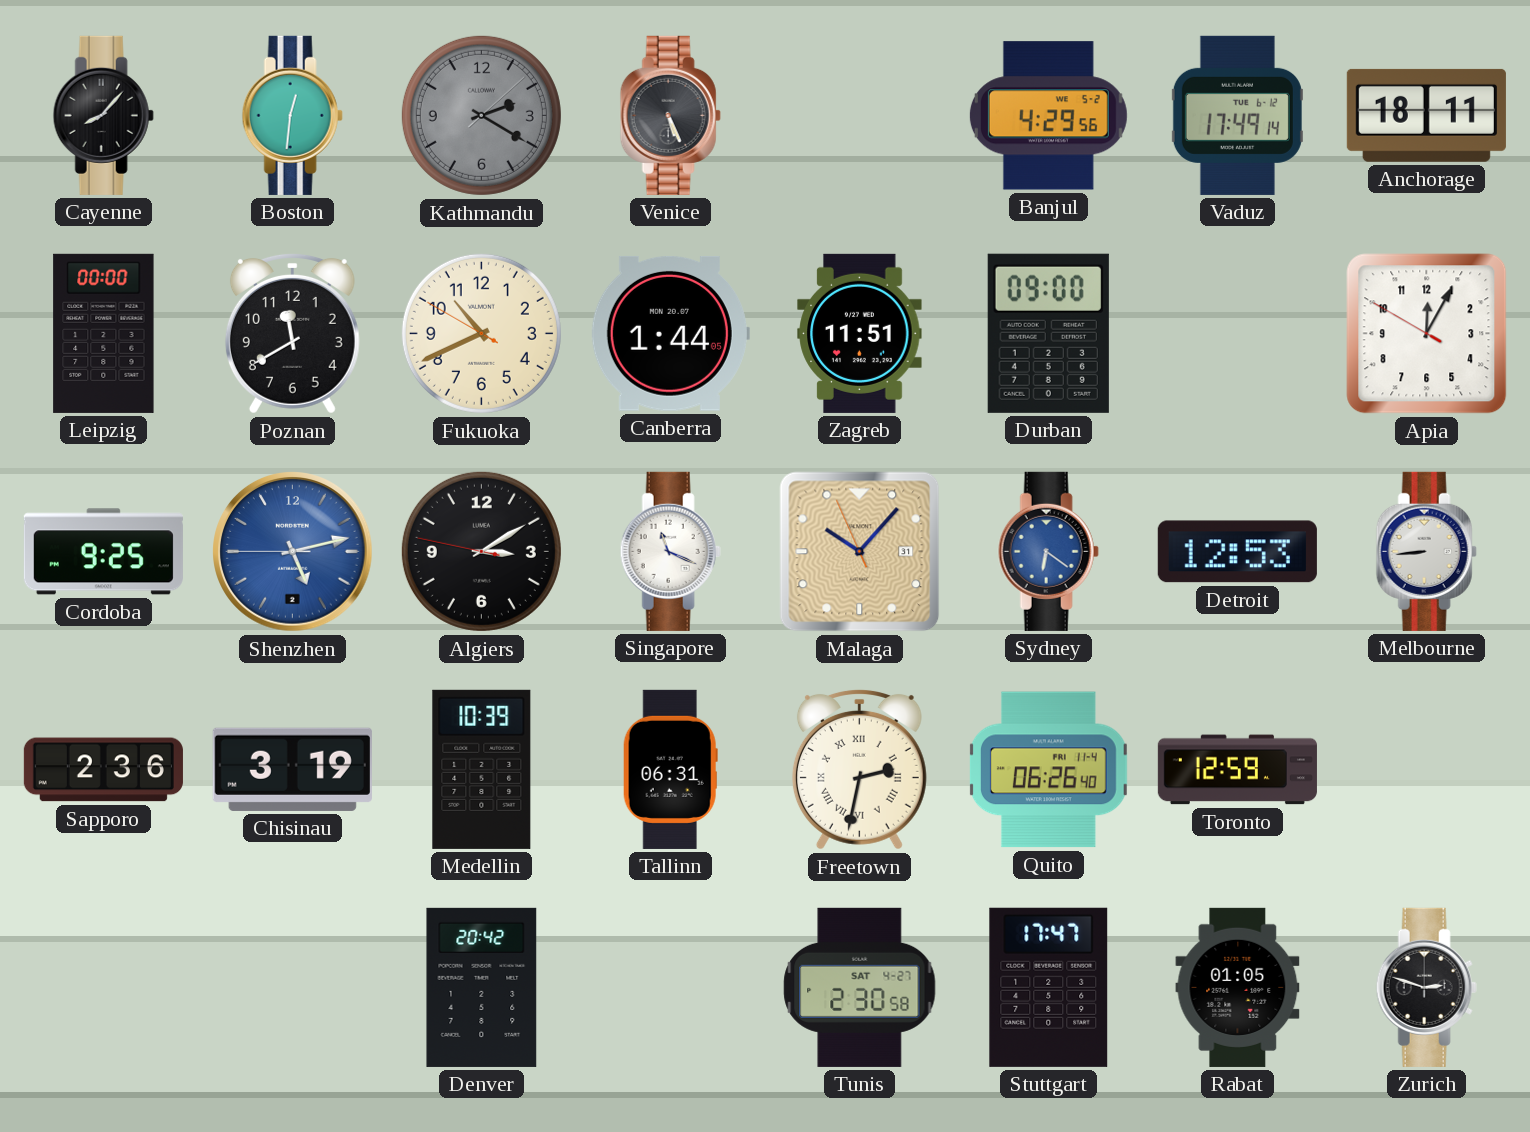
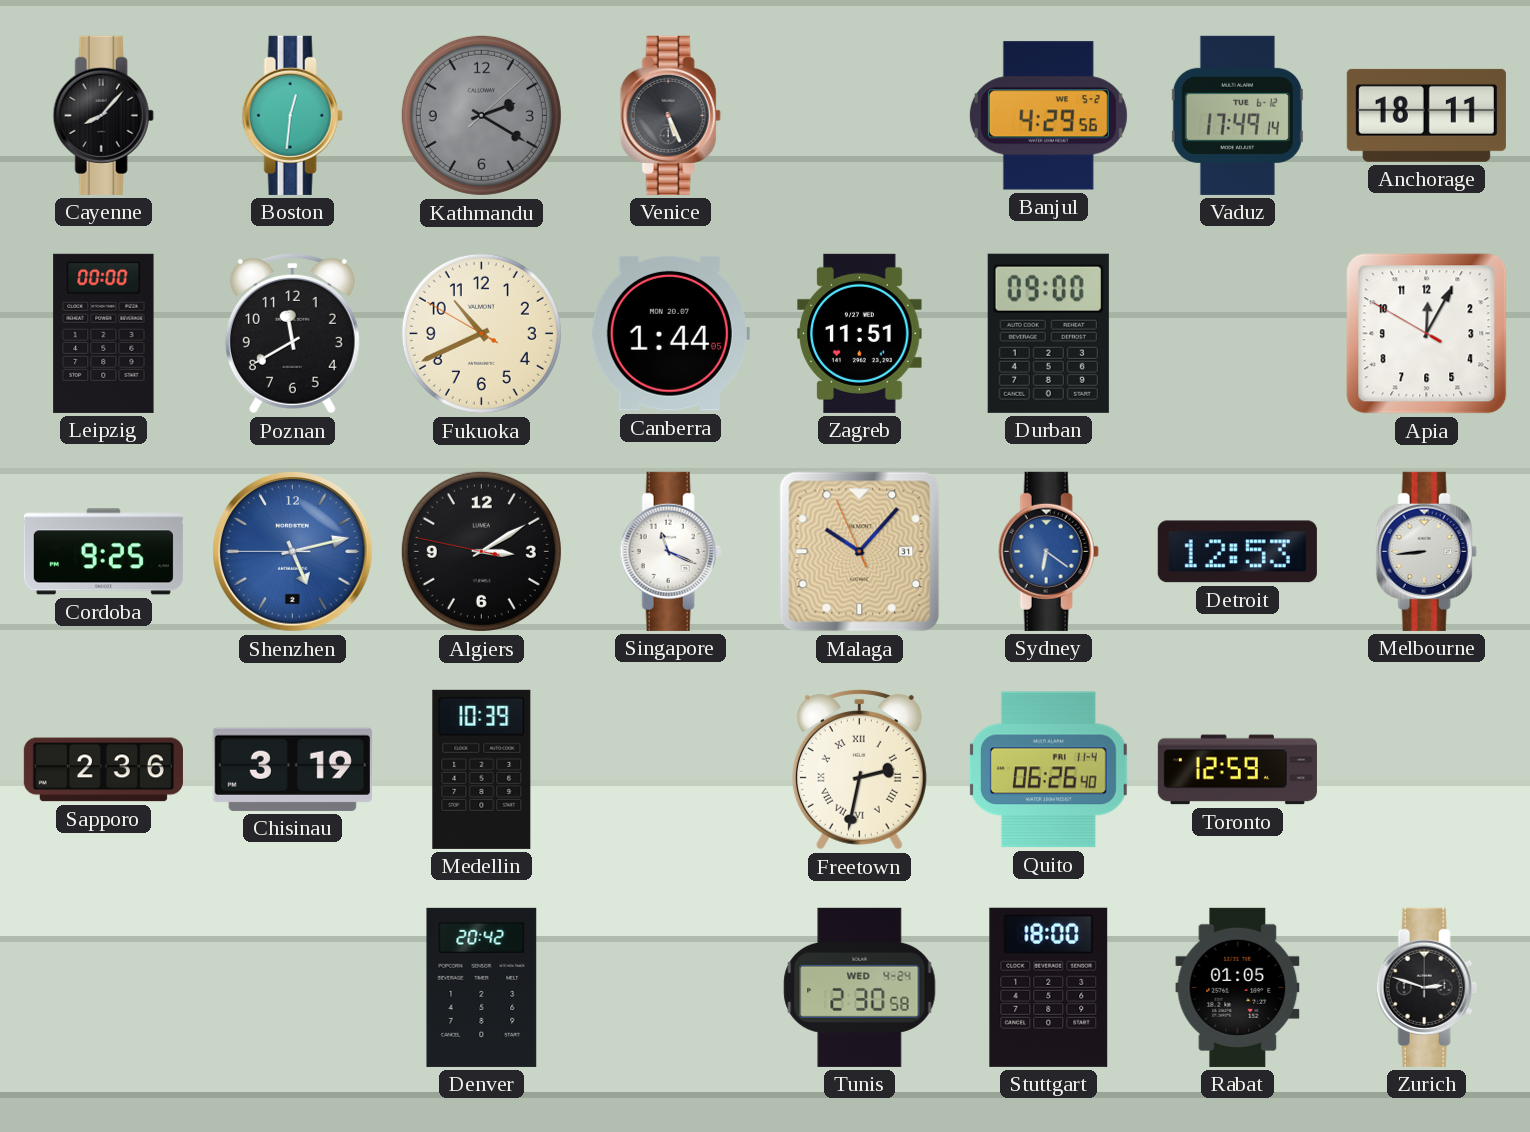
Tallinn: 06:31 -> none
Tunis date: SAT 4-27 -> WED 4-24
Stuttgart: 17:47 -> 18:00
